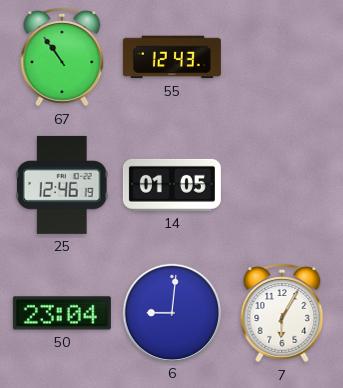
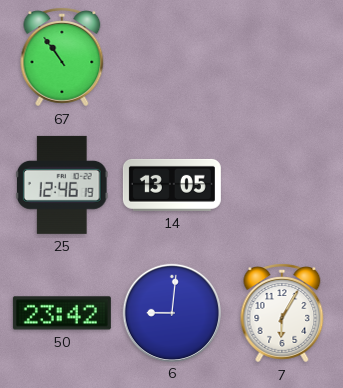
55: 12:43 -> none
14: 01:05 -> 13:05
50: 23:04 -> 23:42
